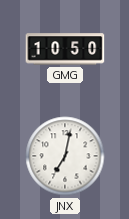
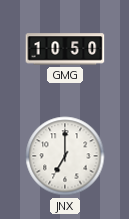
JNX: 7:02 -> 7:00
